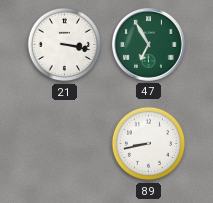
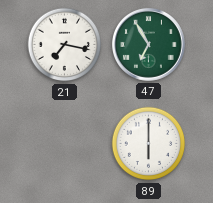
21: 3:17 -> 7:17
89: 8:43 -> 6:00
